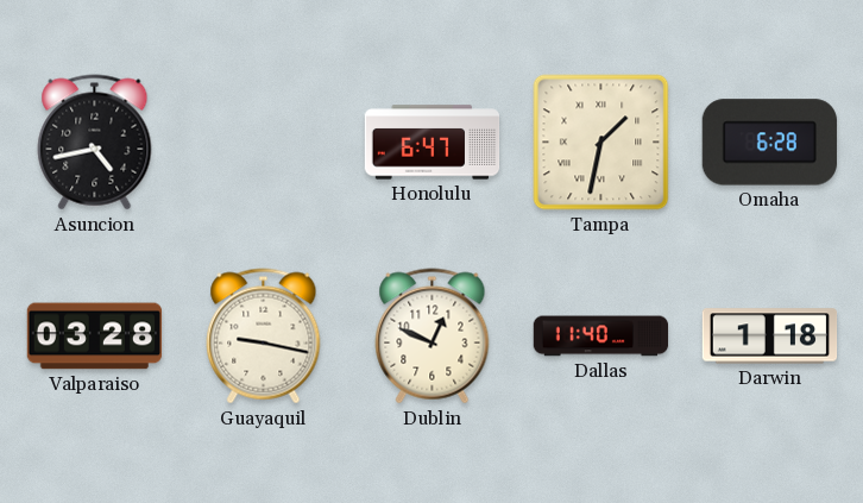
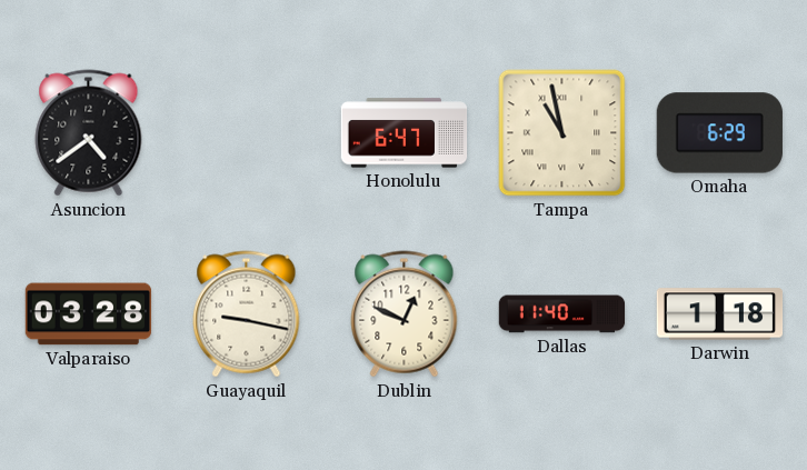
Asuncion: 4:43 -> 4:39
Tampa: 1:32 -> 10:58
Omaha: 6:28 -> 6:29
